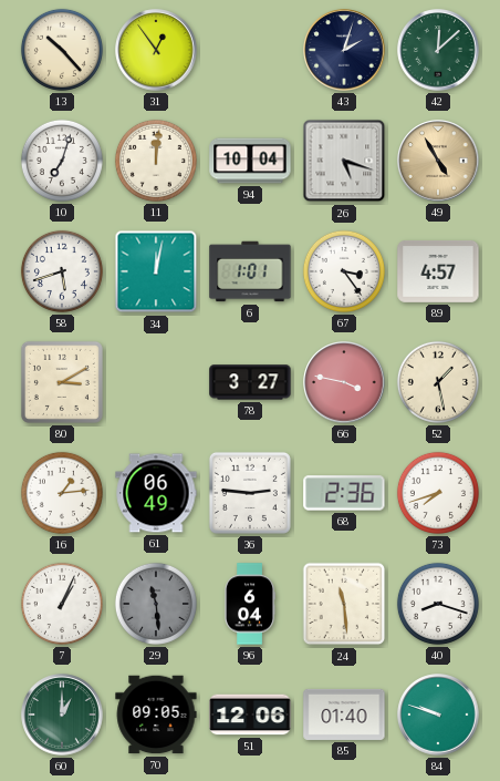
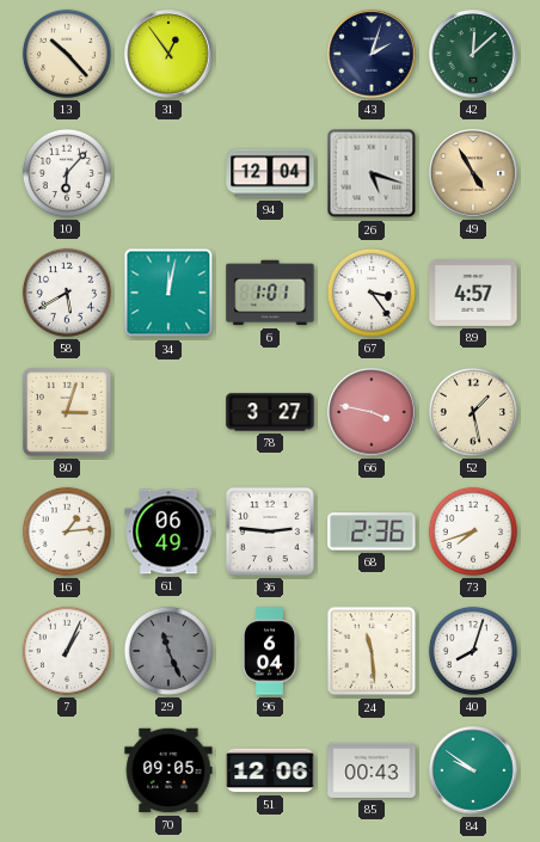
10: 7:03 -> 6:07
11: 12:01 -> none
94: 10:04 -> 12:04
58: 5:42 -> 5:40
80: 3:10 -> 3:03
29: 11:29 -> 11:26
40: 8:18 -> 8:03
60: 1:00 -> none
85: 01:40 -> 00:43
84: 9:48 -> 9:51
